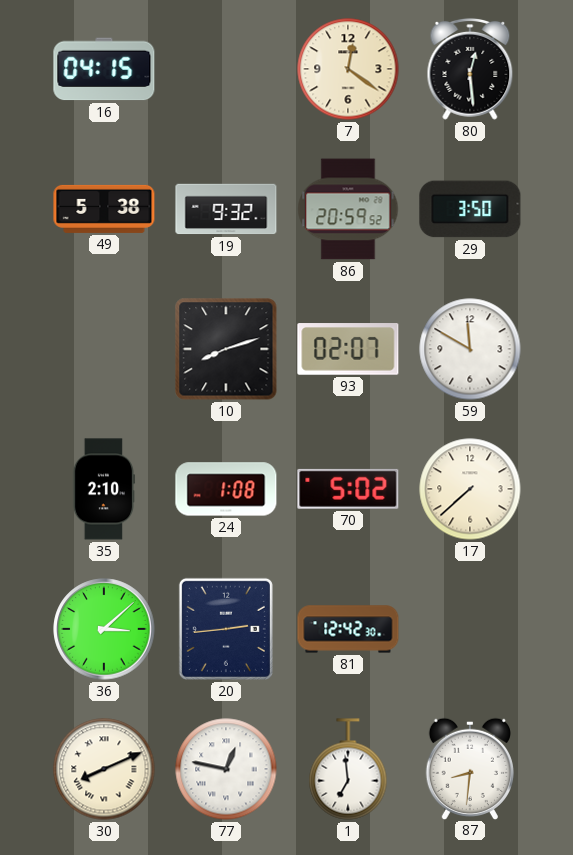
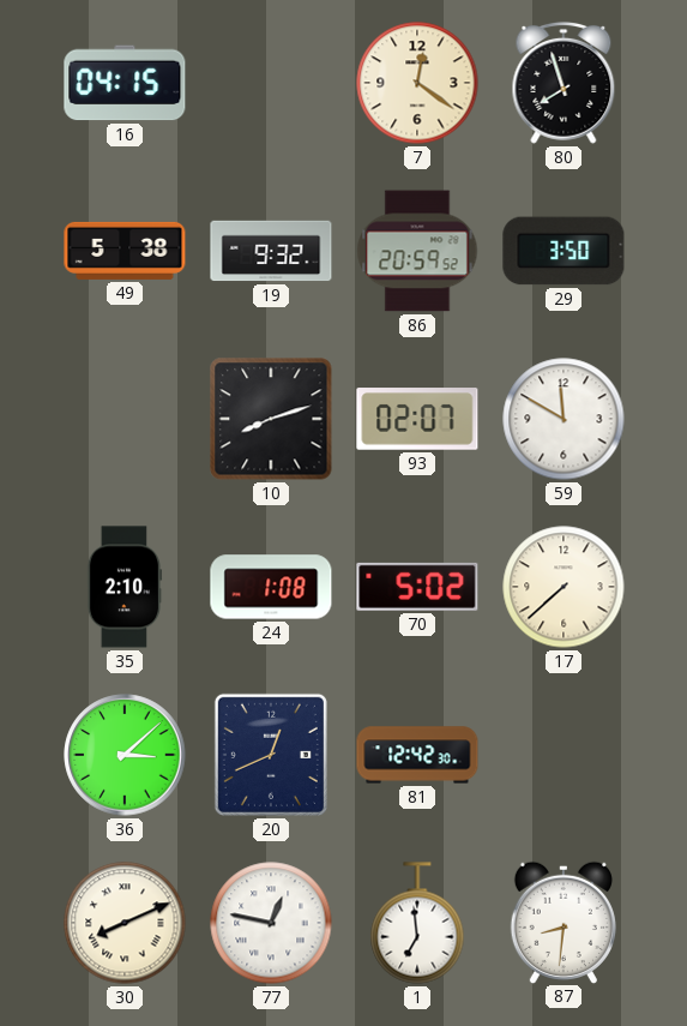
80: 12:29 -> 7:57
20: 2:44 -> 12:41
